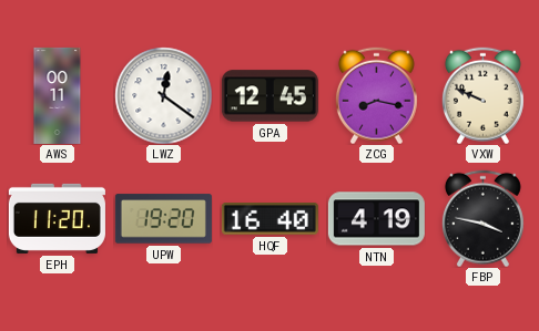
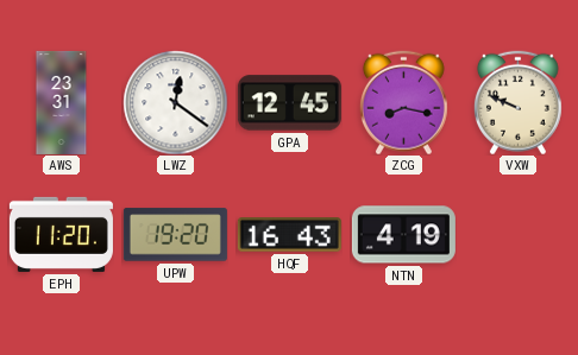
AWS: 00:11 -> 23:31
HQF: 16:40 -> 16:43
FBP: 3:47 -> none
